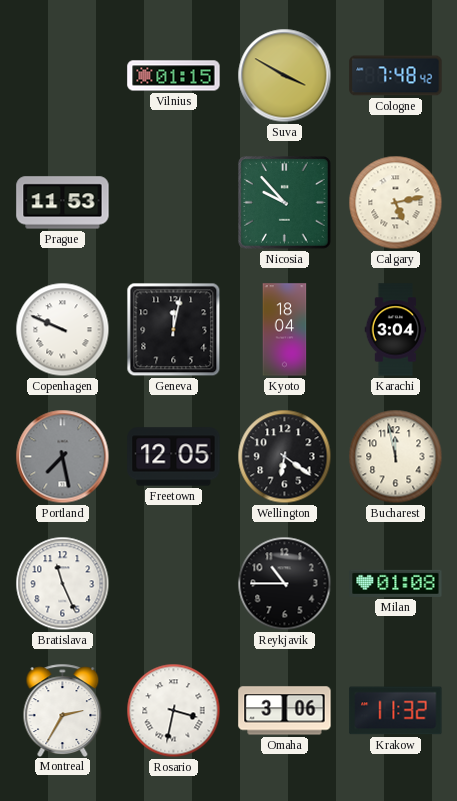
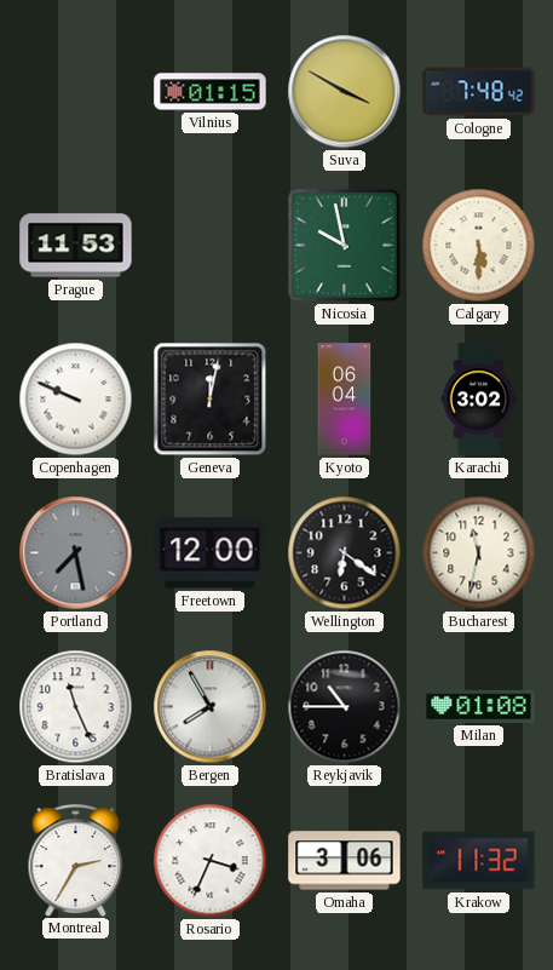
Nicosia: 9:53 -> 9:58
Calgary: 5:13 -> 5:30
Kyoto: 18:04 -> 06:04
Karachi: 3:04 -> 3:02
Freetown: 12:05 -> 12:00
Bucharest: 11:58 -> 11:32
Bergen: none -> 7:55
Rosario: 3:32 -> 3:34
